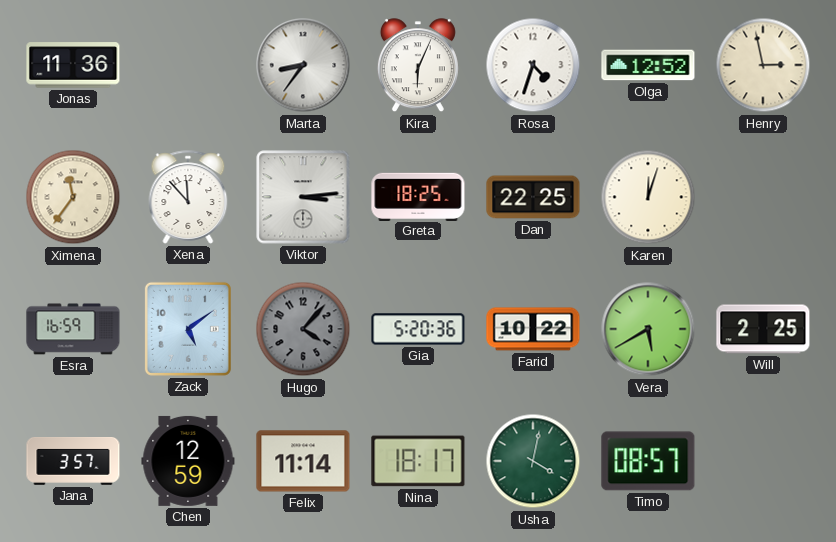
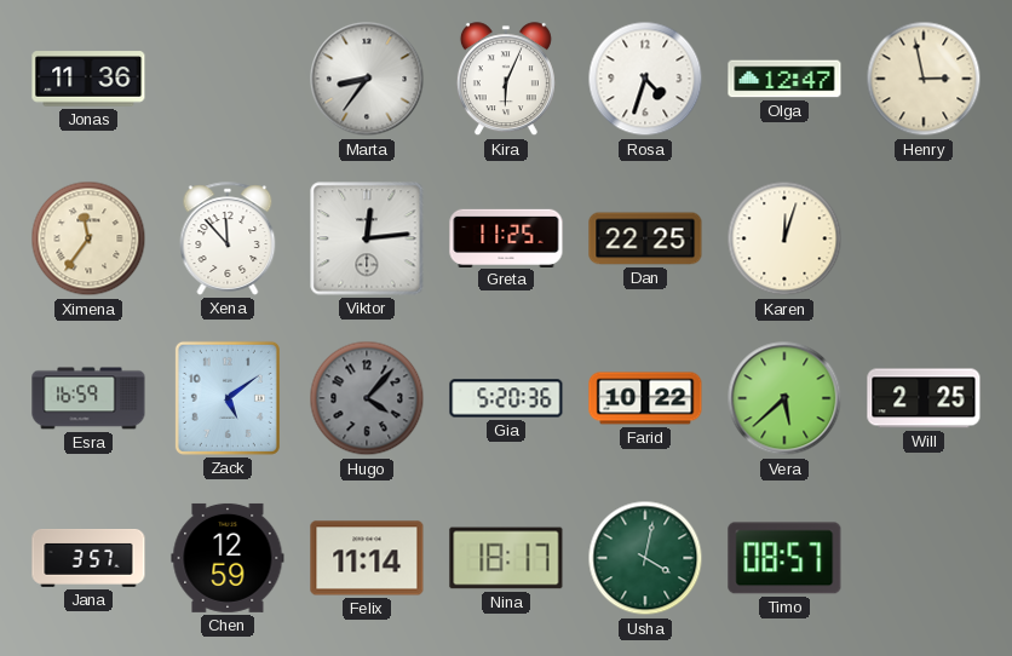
Olga: 12:52 -> 12:47
Viktor: 3:14 -> 12:14
Greta: 18:25 -> 11:25
Vera: 5:40 -> 5:38
